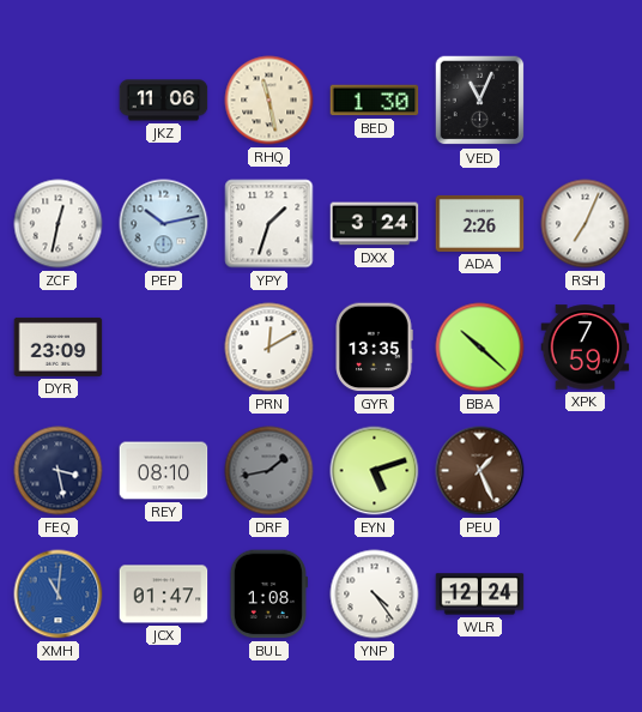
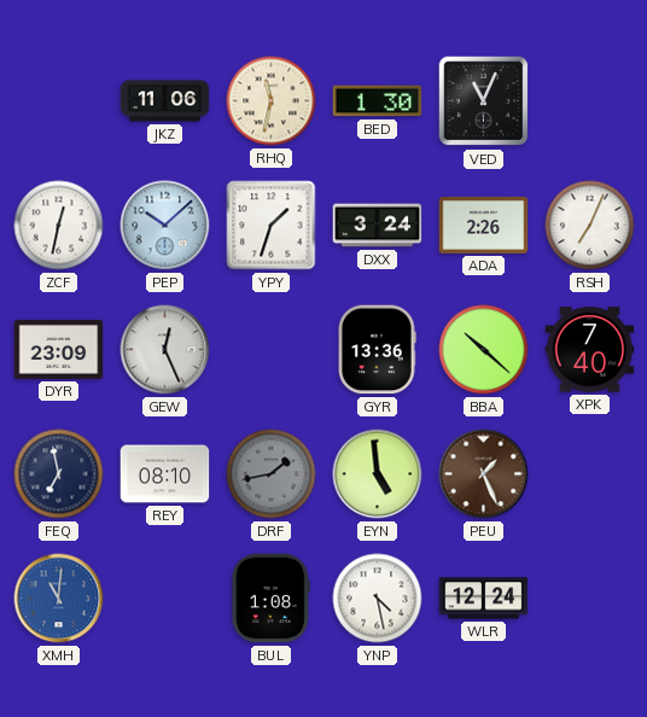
RHQ: 11:28 -> 11:32
PEP: 10:13 -> 10:08
GEW: none -> 12:26
PRN: 12:10 -> none
GYR: 13:35 -> 13:36
XPK: 7:59 -> 7:40
FEQ: 3:28 -> 6:58
EYN: 5:12 -> 4:59
JCX: 01:47 -> none
YNP: 4:24 -> 4:28
